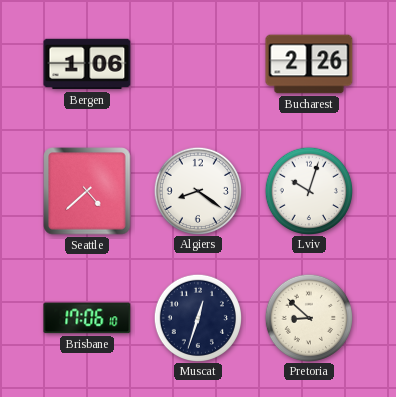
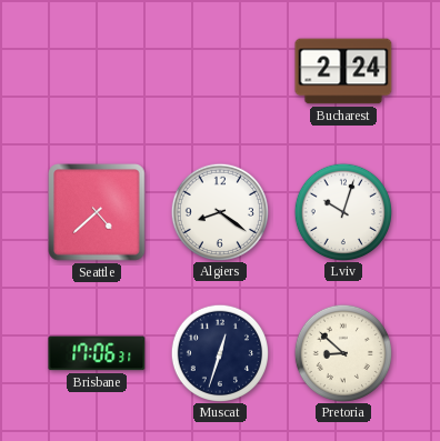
Bergen: 1:06 -> none
Bucharest: 2:26 -> 2:24
Brisbane: 17:06:10 -> 17:06:31
